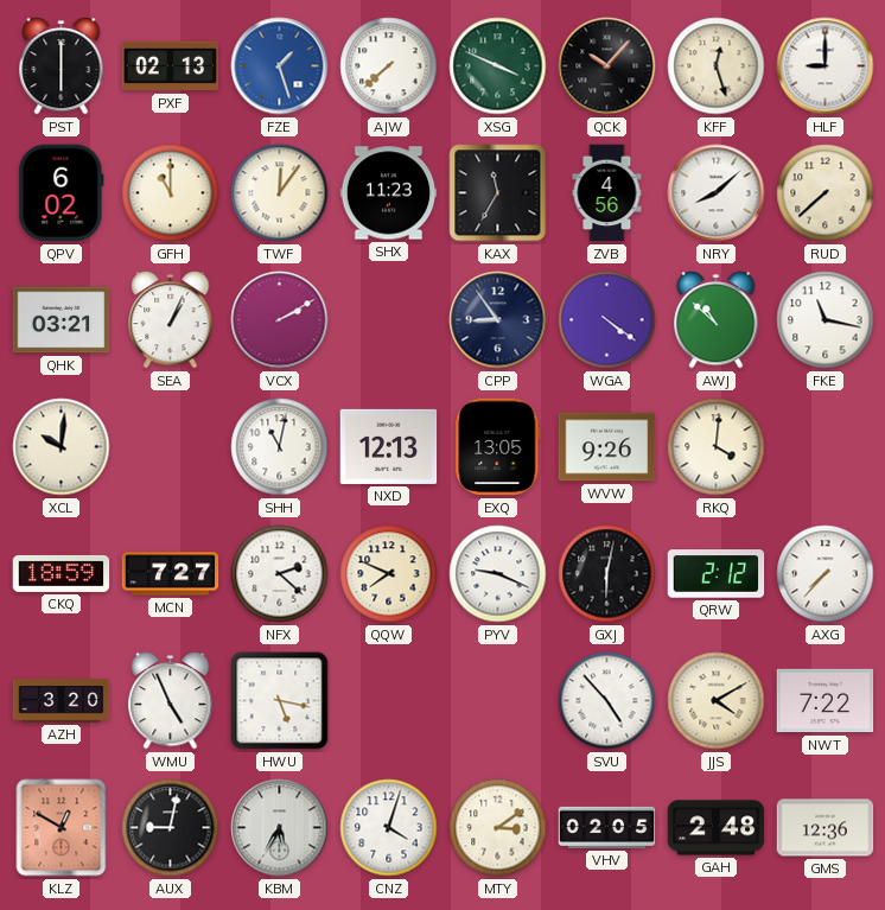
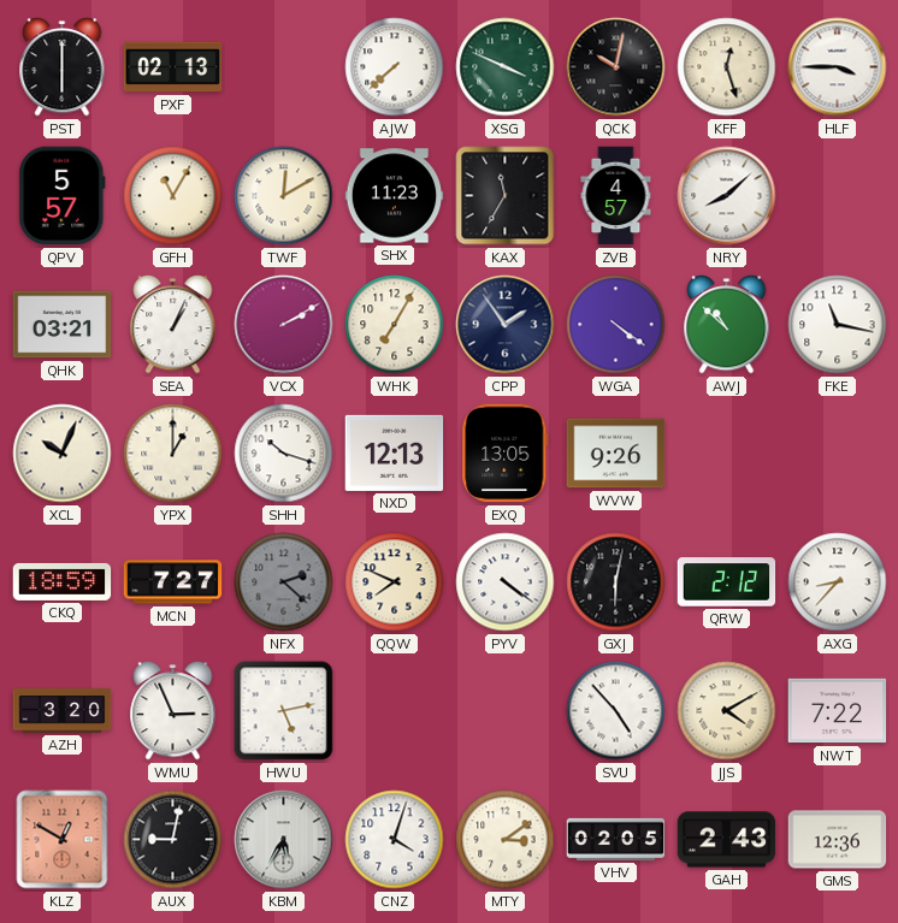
FZE: 1:27 -> none
QCK: 10:07 -> 10:02
HLF: 9:00 -> 3:45
QPV: 6:02 -> 5:57
GFH: 11:00 -> 11:05
TWF: 12:06 -> 12:10
ZVB: 4:56 -> 4:57
RUD: 7:38 -> none
WHK: none -> 7:05
CPP: 8:54 -> 1:54
XCL: 10:01 -> 10:04
YPX: none -> 1:00
SHH: 11:02 -> 10:18
RKQ: 4:01 -> none
NFX dial: white -> grey
PYV: 9:19 -> 4:21
AXG: 7:37 -> 8:37
WMU: 4:56 -> 2:56
HWU: 5:17 -> 5:13
GAH: 2:48 -> 2:43
